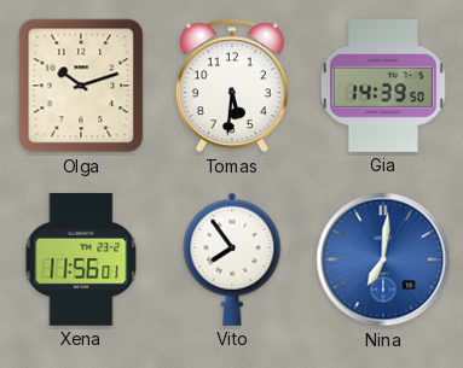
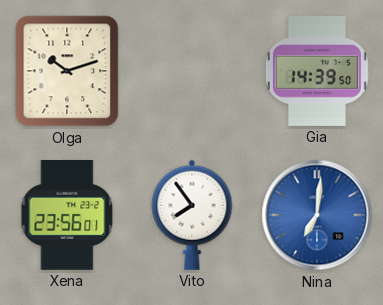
Tomas: 5:31 -> none
Xena: 11:56 -> 23:56
